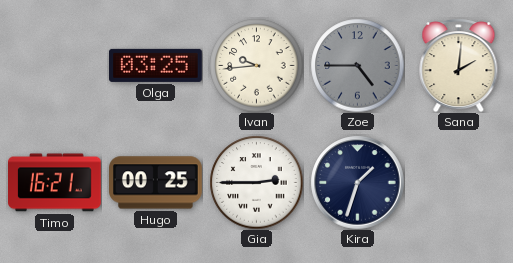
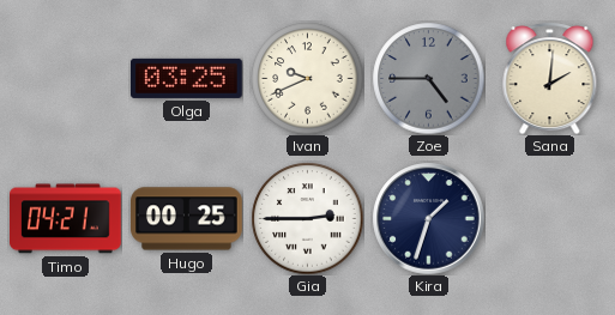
Ivan: 9:44 -> 9:41
Timo: 16:21 -> 04:21
